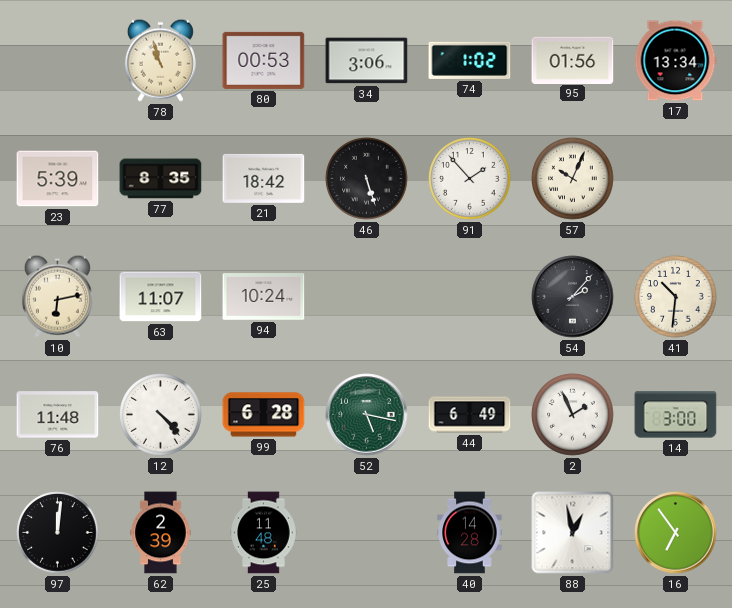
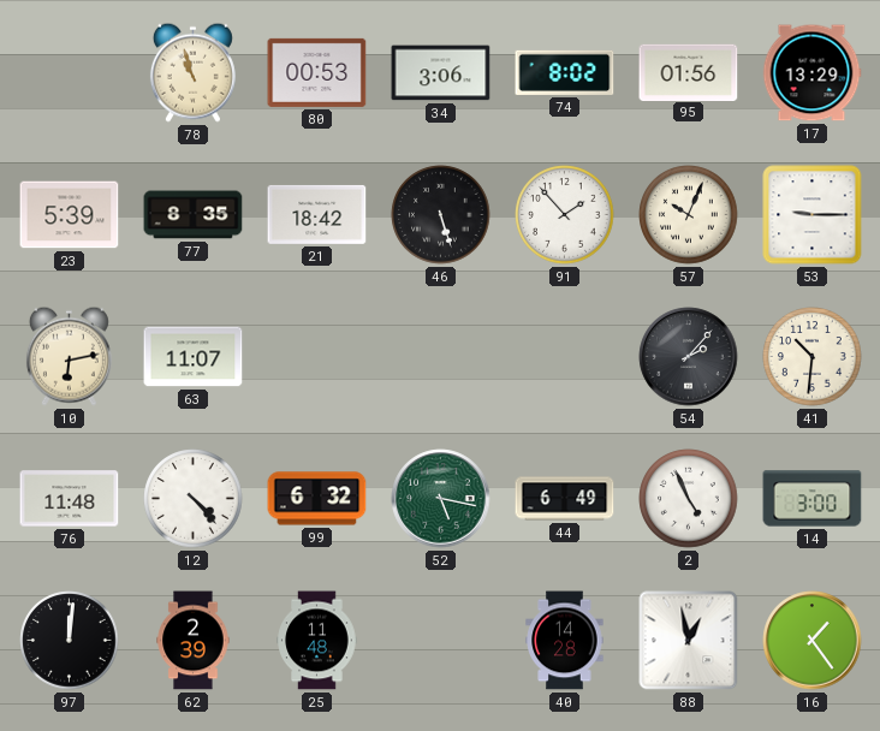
74: 1:02 -> 8:02
17: 13:34 -> 13:29
53: none -> 9:15
94: 10:24 -> none
99: 6:28 -> 6:32
2: 1:56 -> 4:56
16: 6:54 -> 1:24
